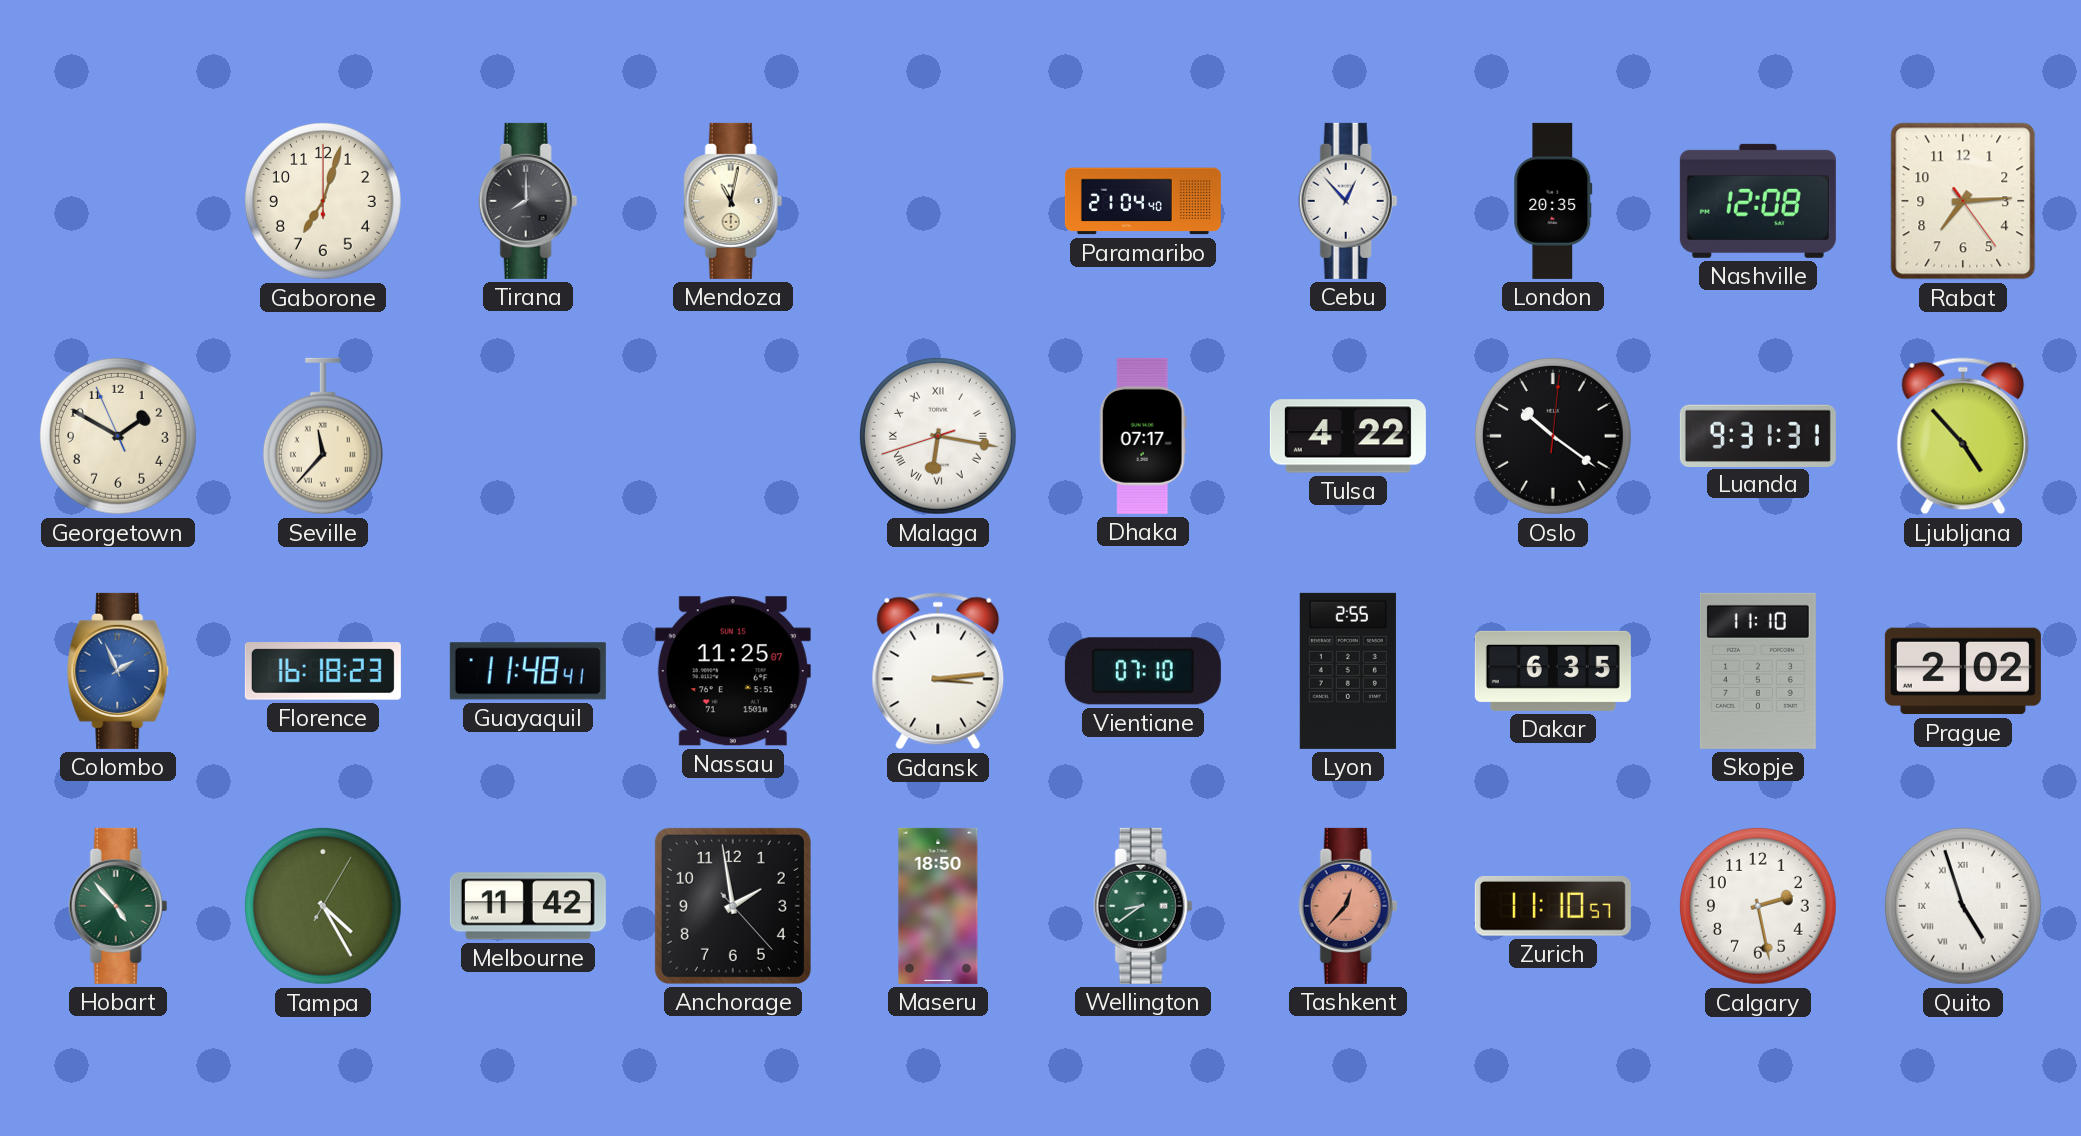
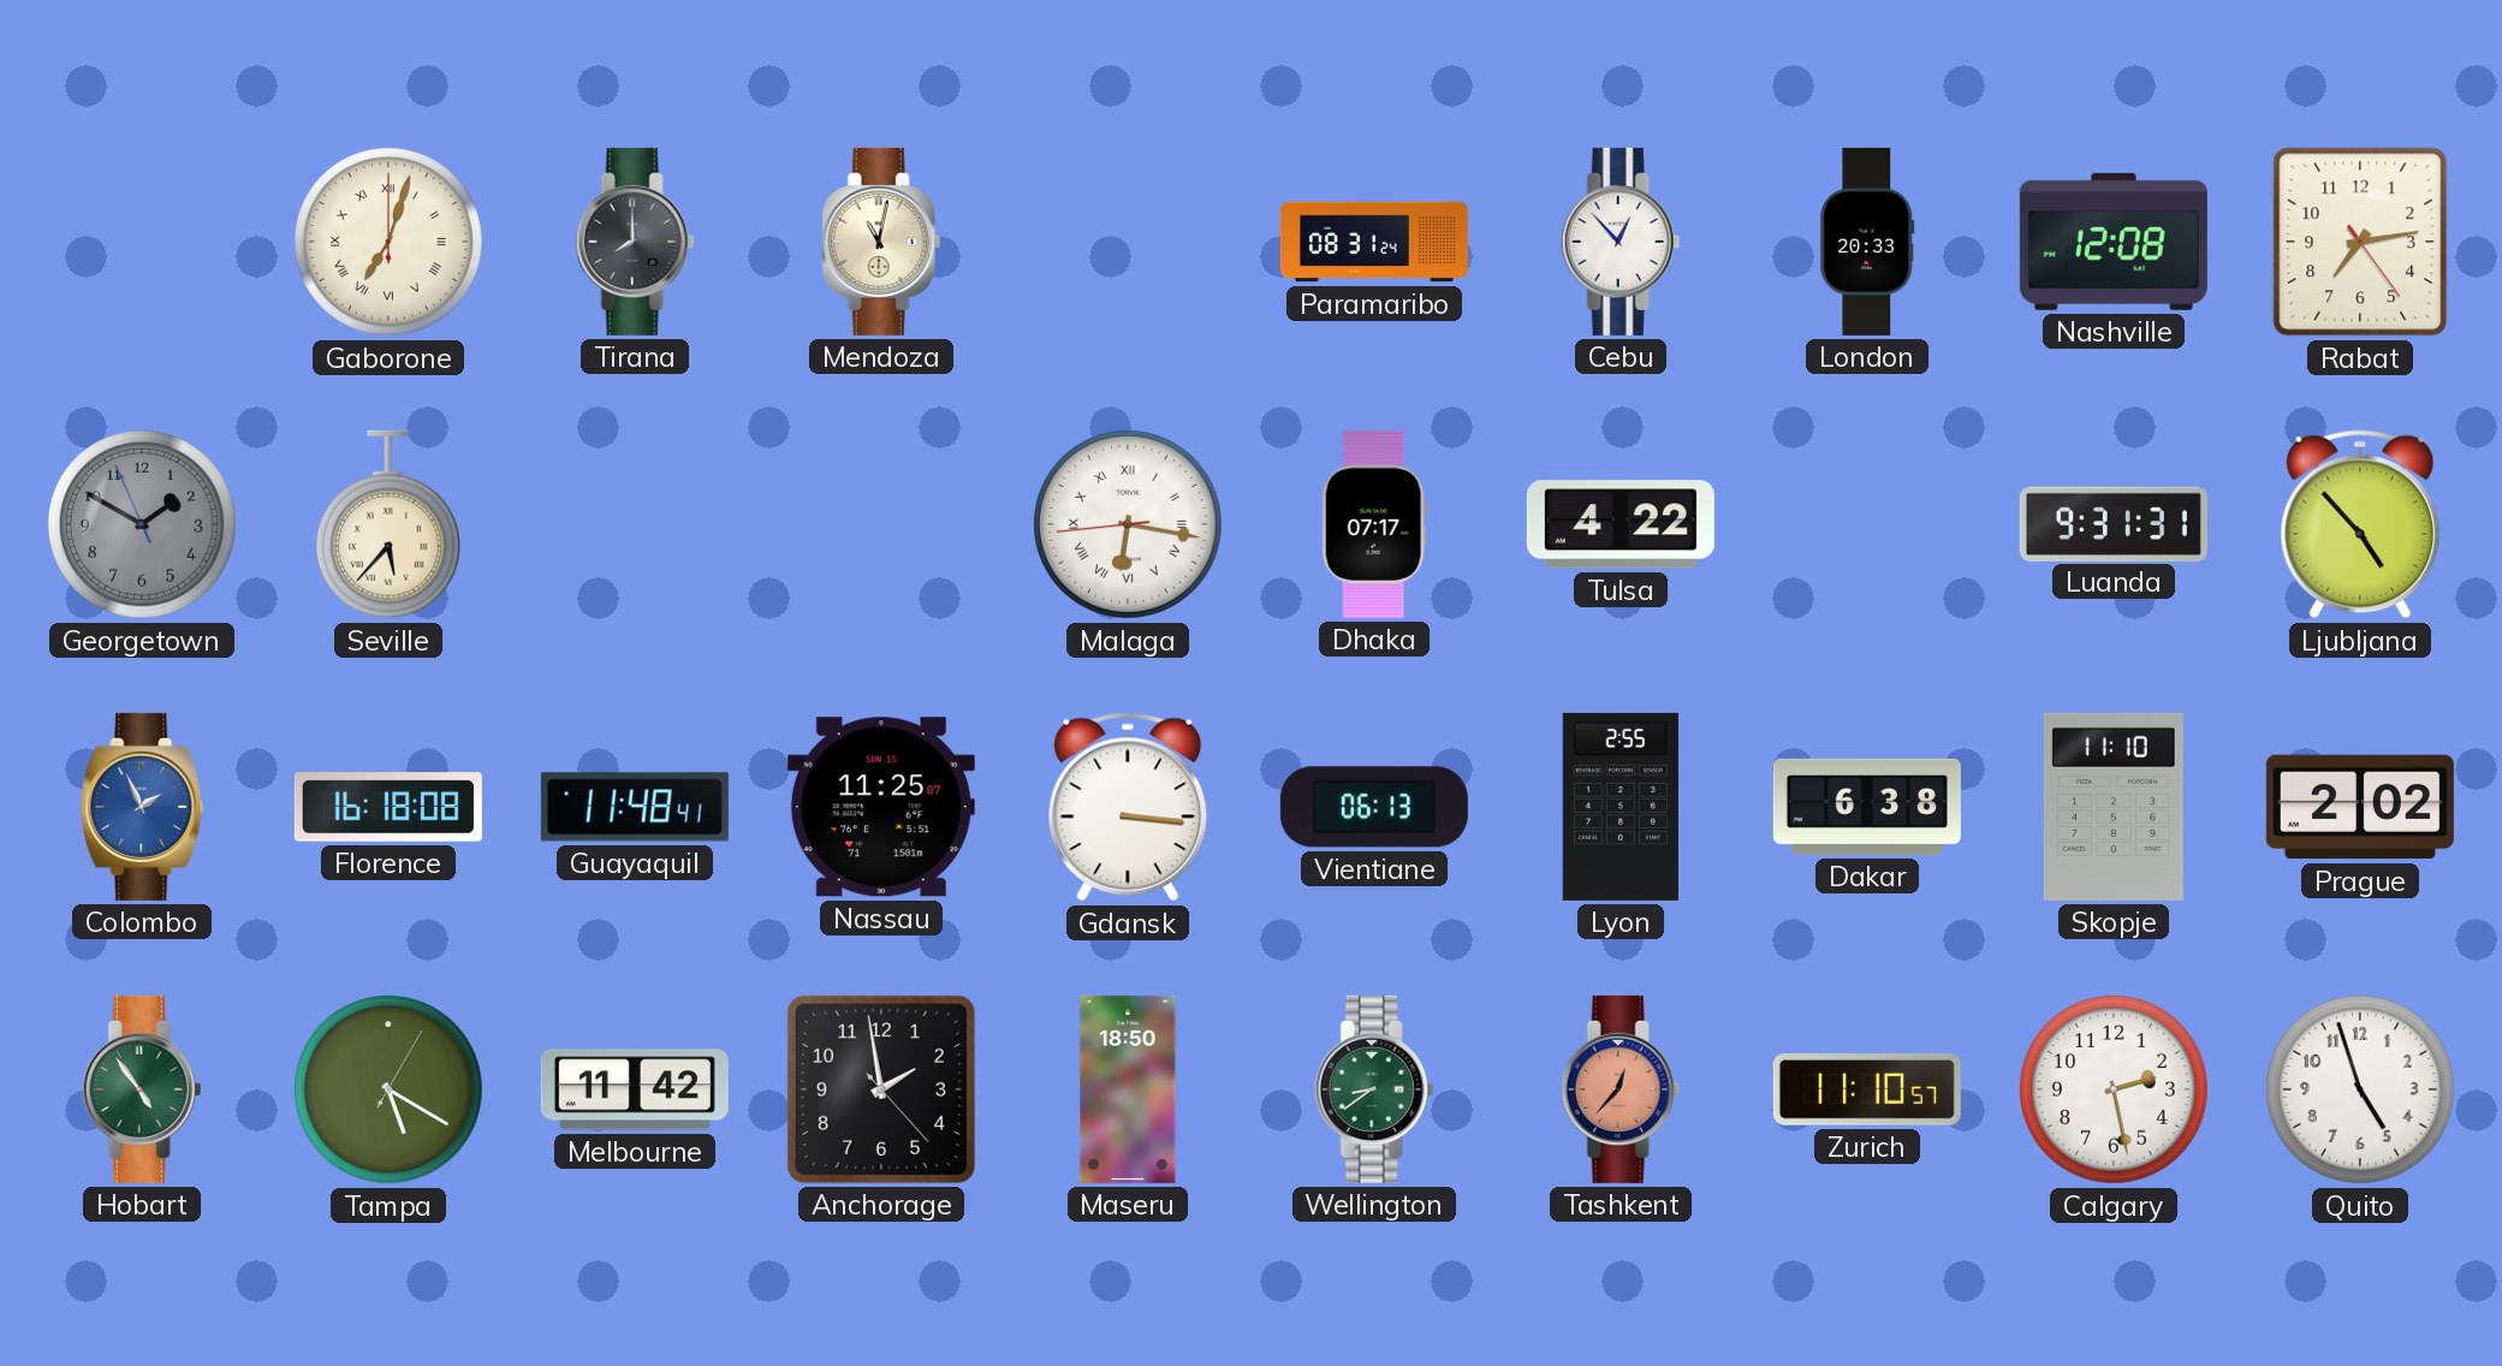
Gaborone numerals: Arabic -> Roman
Paramaribo: 21:04 -> 08:31
London: 20:35 -> 20:33
Rabat: 7:14 -> 7:13
Georgetown dial: cream -> grey
Seville: 11:37 -> 5:37
Malaga: 6:16:42 -> 6:16:44
Oslo: 10:21 -> none
Florence: 16:18:23 -> 16:18:08
Gdansk: 3:14 -> 3:16
Vientiane: 07:10 -> 06:13
Dakar: 6:35 -> 6:38
Hobart: 4:53 -> 4:54
Tampa: 4:25 -> 5:20
Quito numerals: Roman -> Arabic
